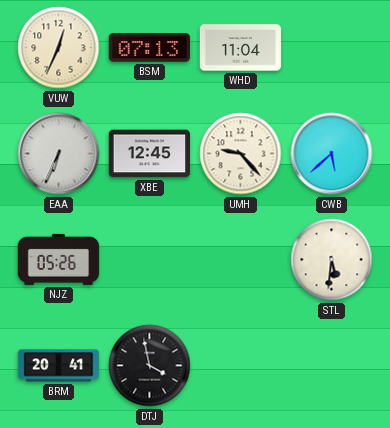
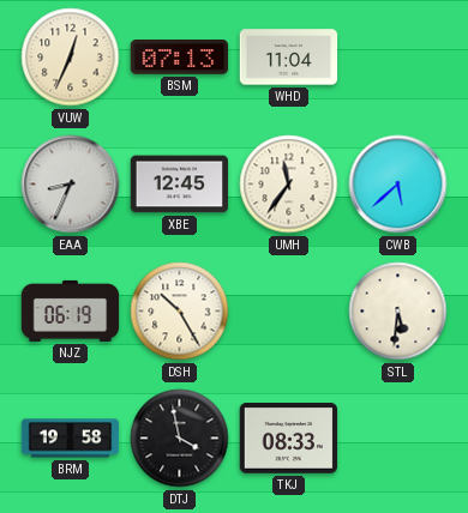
EAA: 6:34 -> 8:34
UMH: 9:23 -> 11:36
NJZ: 05:26 -> 06:19
DSH: none -> 10:25
BRM: 20:41 -> 19:58
TKJ: none -> 08:33
